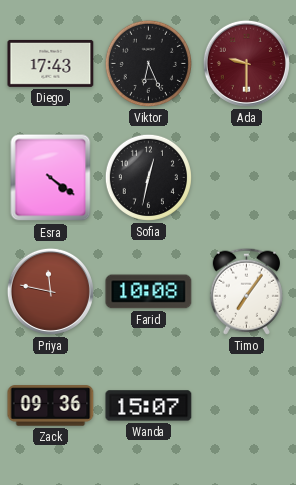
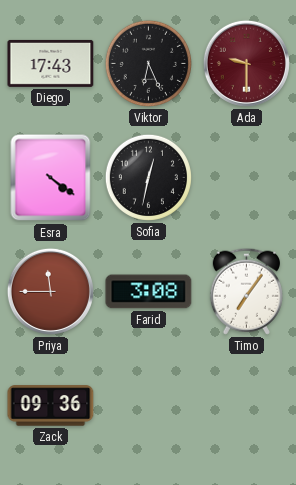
Priya: 11:47 -> 11:45
Farid: 10:08 -> 3:08
Wanda: 15:07 -> none
